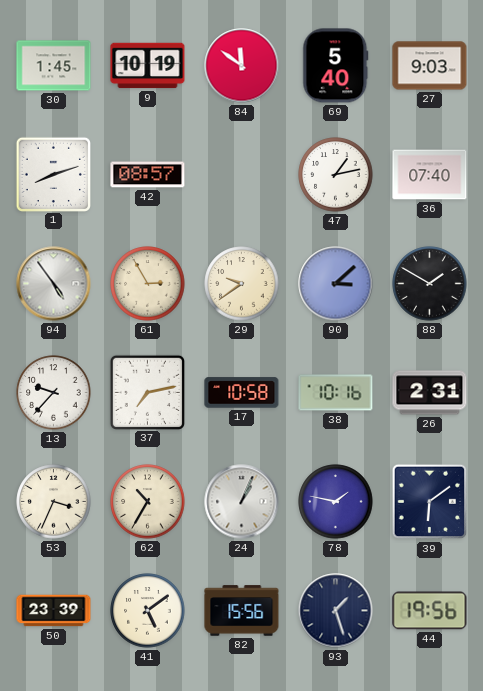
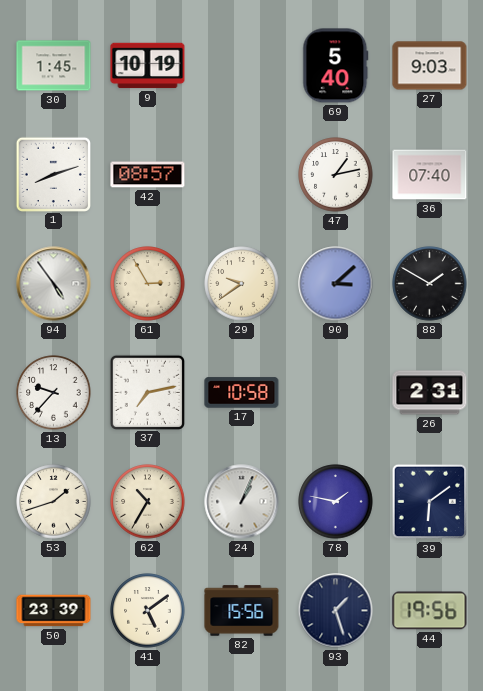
84: 11:51 -> none
38: 10:16 -> none
53: 3:34 -> 1:42
